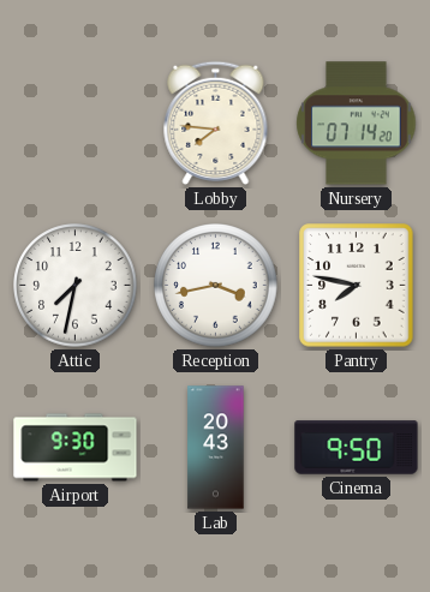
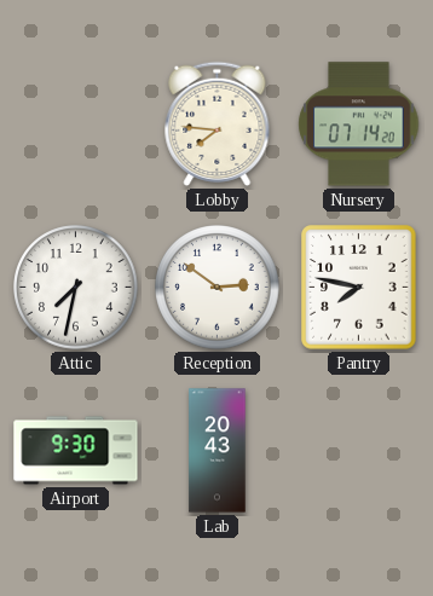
Reception: 3:43 -> 2:51
Cinema: 9:50 -> none
